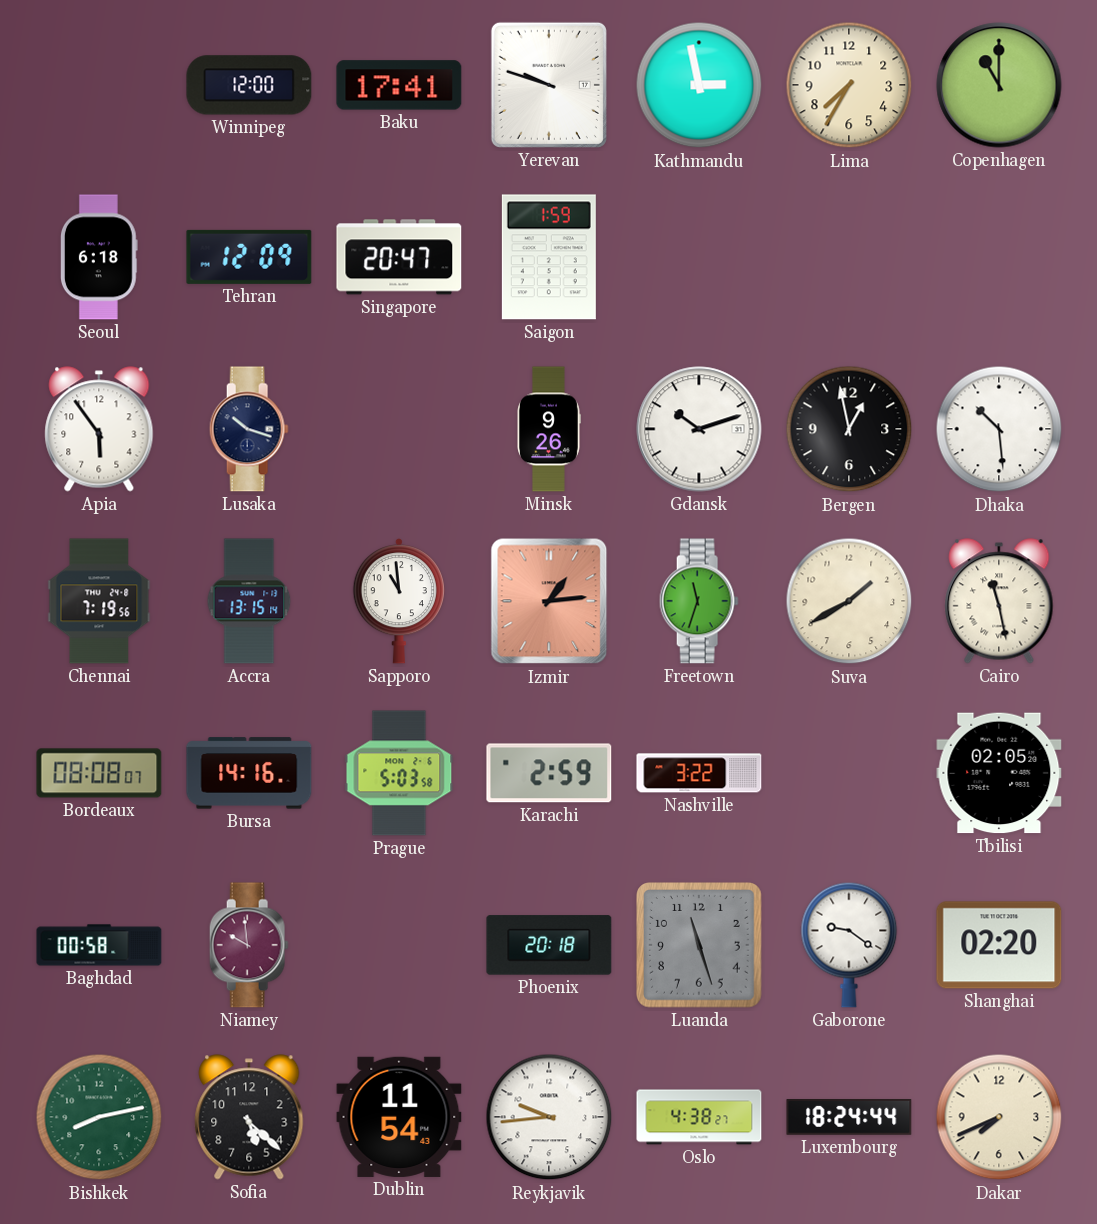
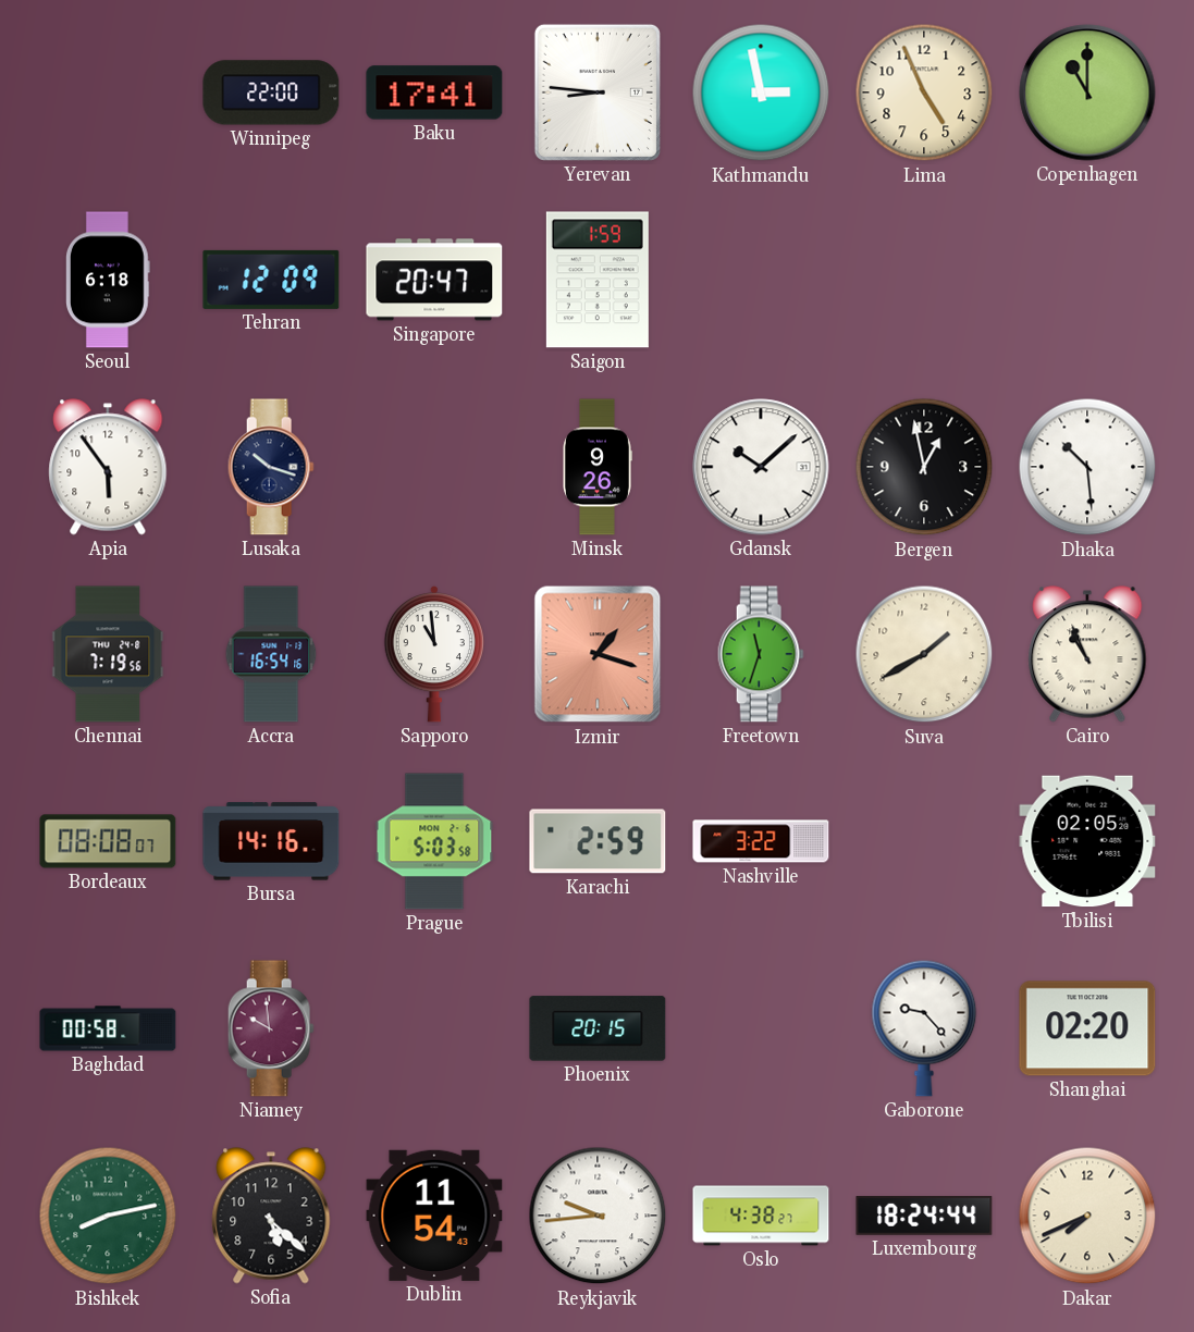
Winnipeg: 12:00 -> 22:00
Yerevan: 9:48 -> 8:46
Lima: 7:35 -> 4:56
Gdansk: 10:12 -> 10:08
Accra: 13:15 -> 16:54
Izmir: 1:14 -> 1:18
Cairo: 11:28 -> 10:56
Phoenix: 20:18 -> 20:15
Luanda: 11:27 -> none
Gaborone: 9:21 -> 9:23
